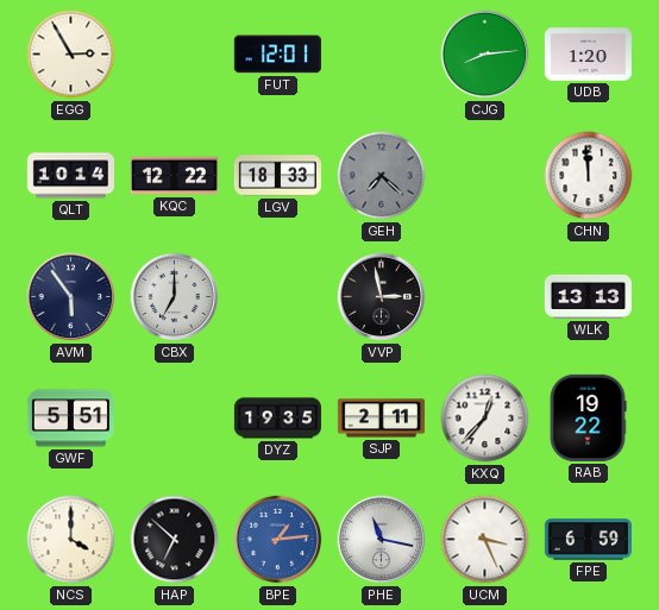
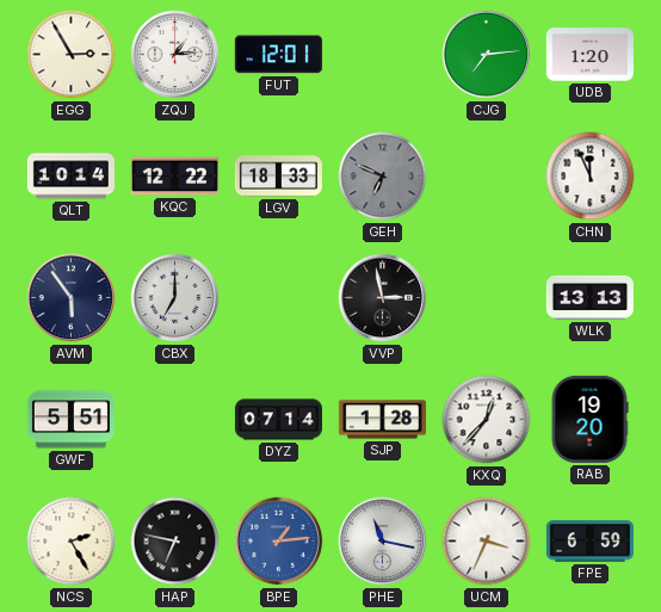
ZQJ: none -> 1:14
CJG: 8:14 -> 7:14
GEH: 7:22 -> 6:49
CHN: 11:59 -> 11:56
DYZ: 19:35 -> 07:14
SJP: 2:11 -> 1:28
RAB: 19:22 -> 19:20
NCS: 4:00 -> 2:25
HAP: 6:52 -> 6:47
UCM: 3:26 -> 3:34
